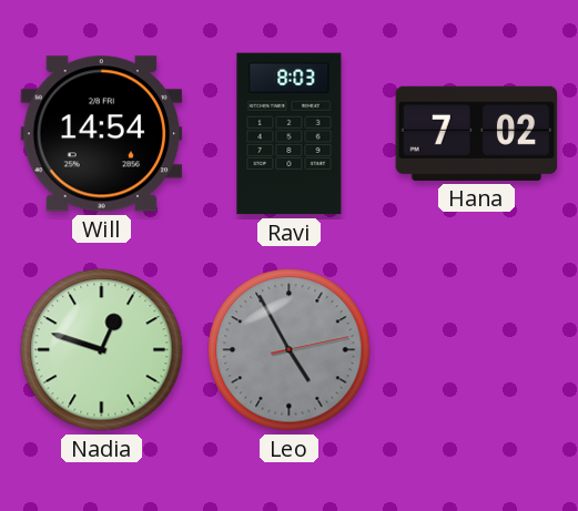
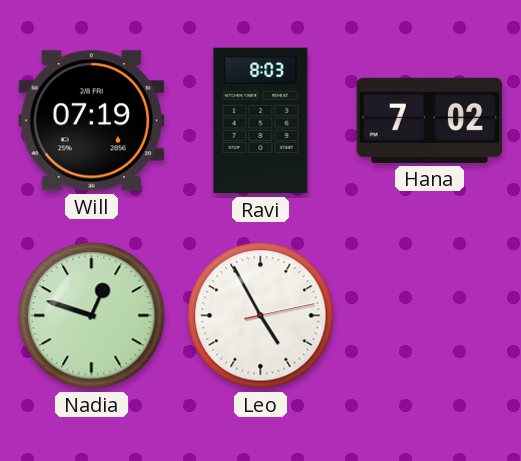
Will: 14:54 -> 07:19
Leo dial: grey -> white
